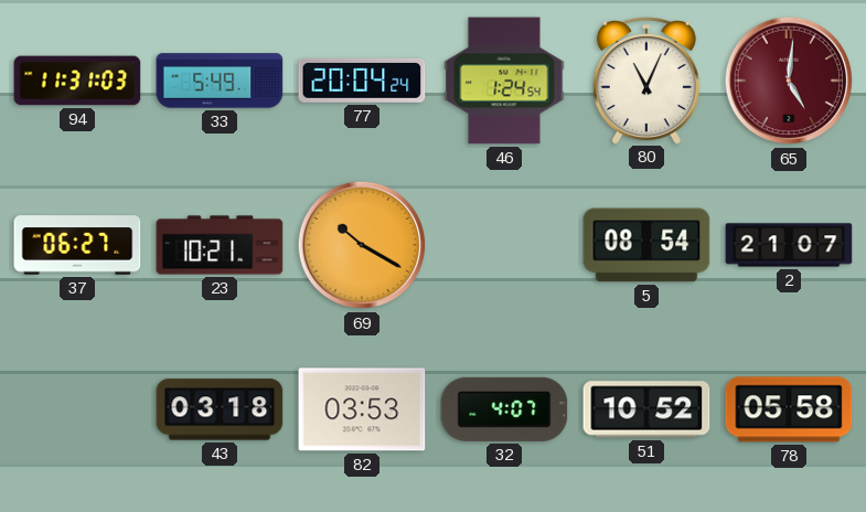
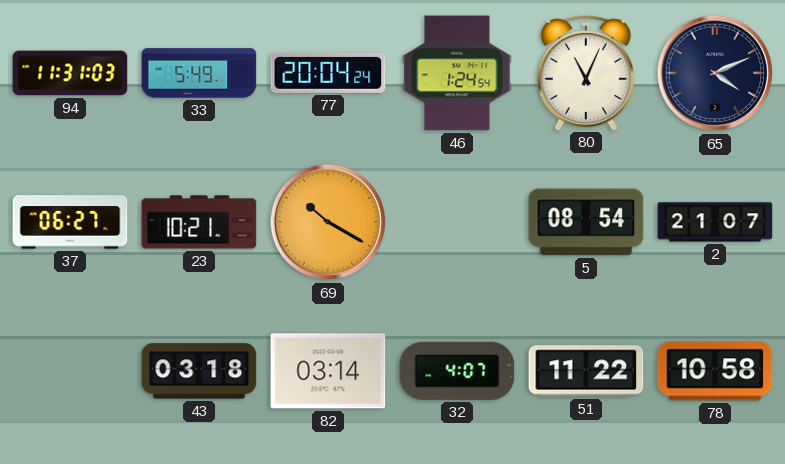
65: 5:01 -> 4:11
65 dial: burgundy -> navy
82: 03:53 -> 03:14
51: 10:52 -> 11:22
78: 05:58 -> 10:58
